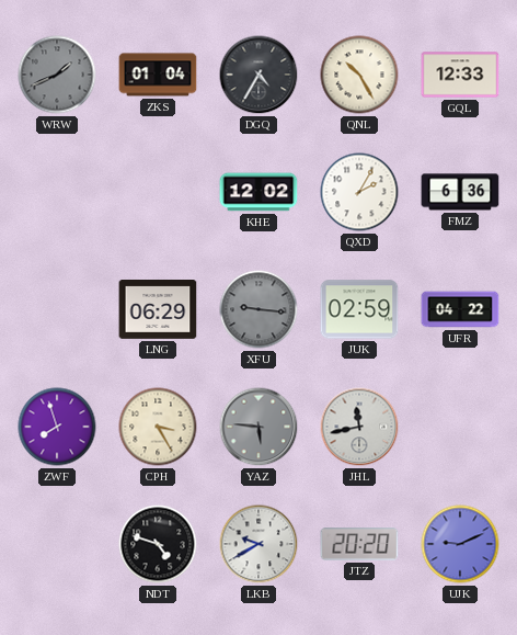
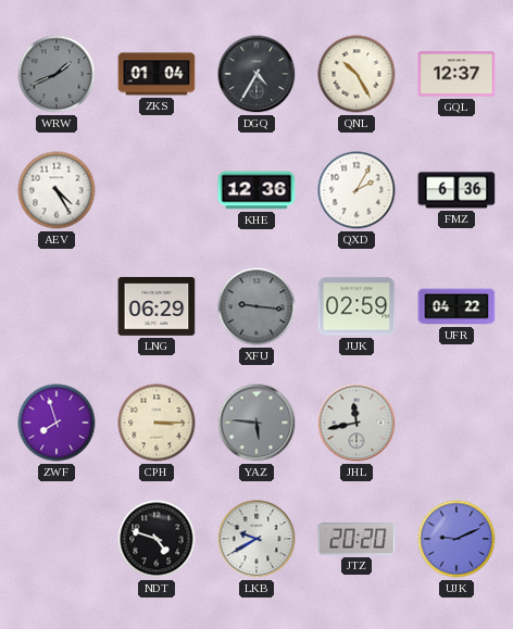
GQL: 12:33 -> 12:37
AEV: none -> 4:25
KHE: 12:02 -> 12:36
CPH: 3:25 -> 3:15
